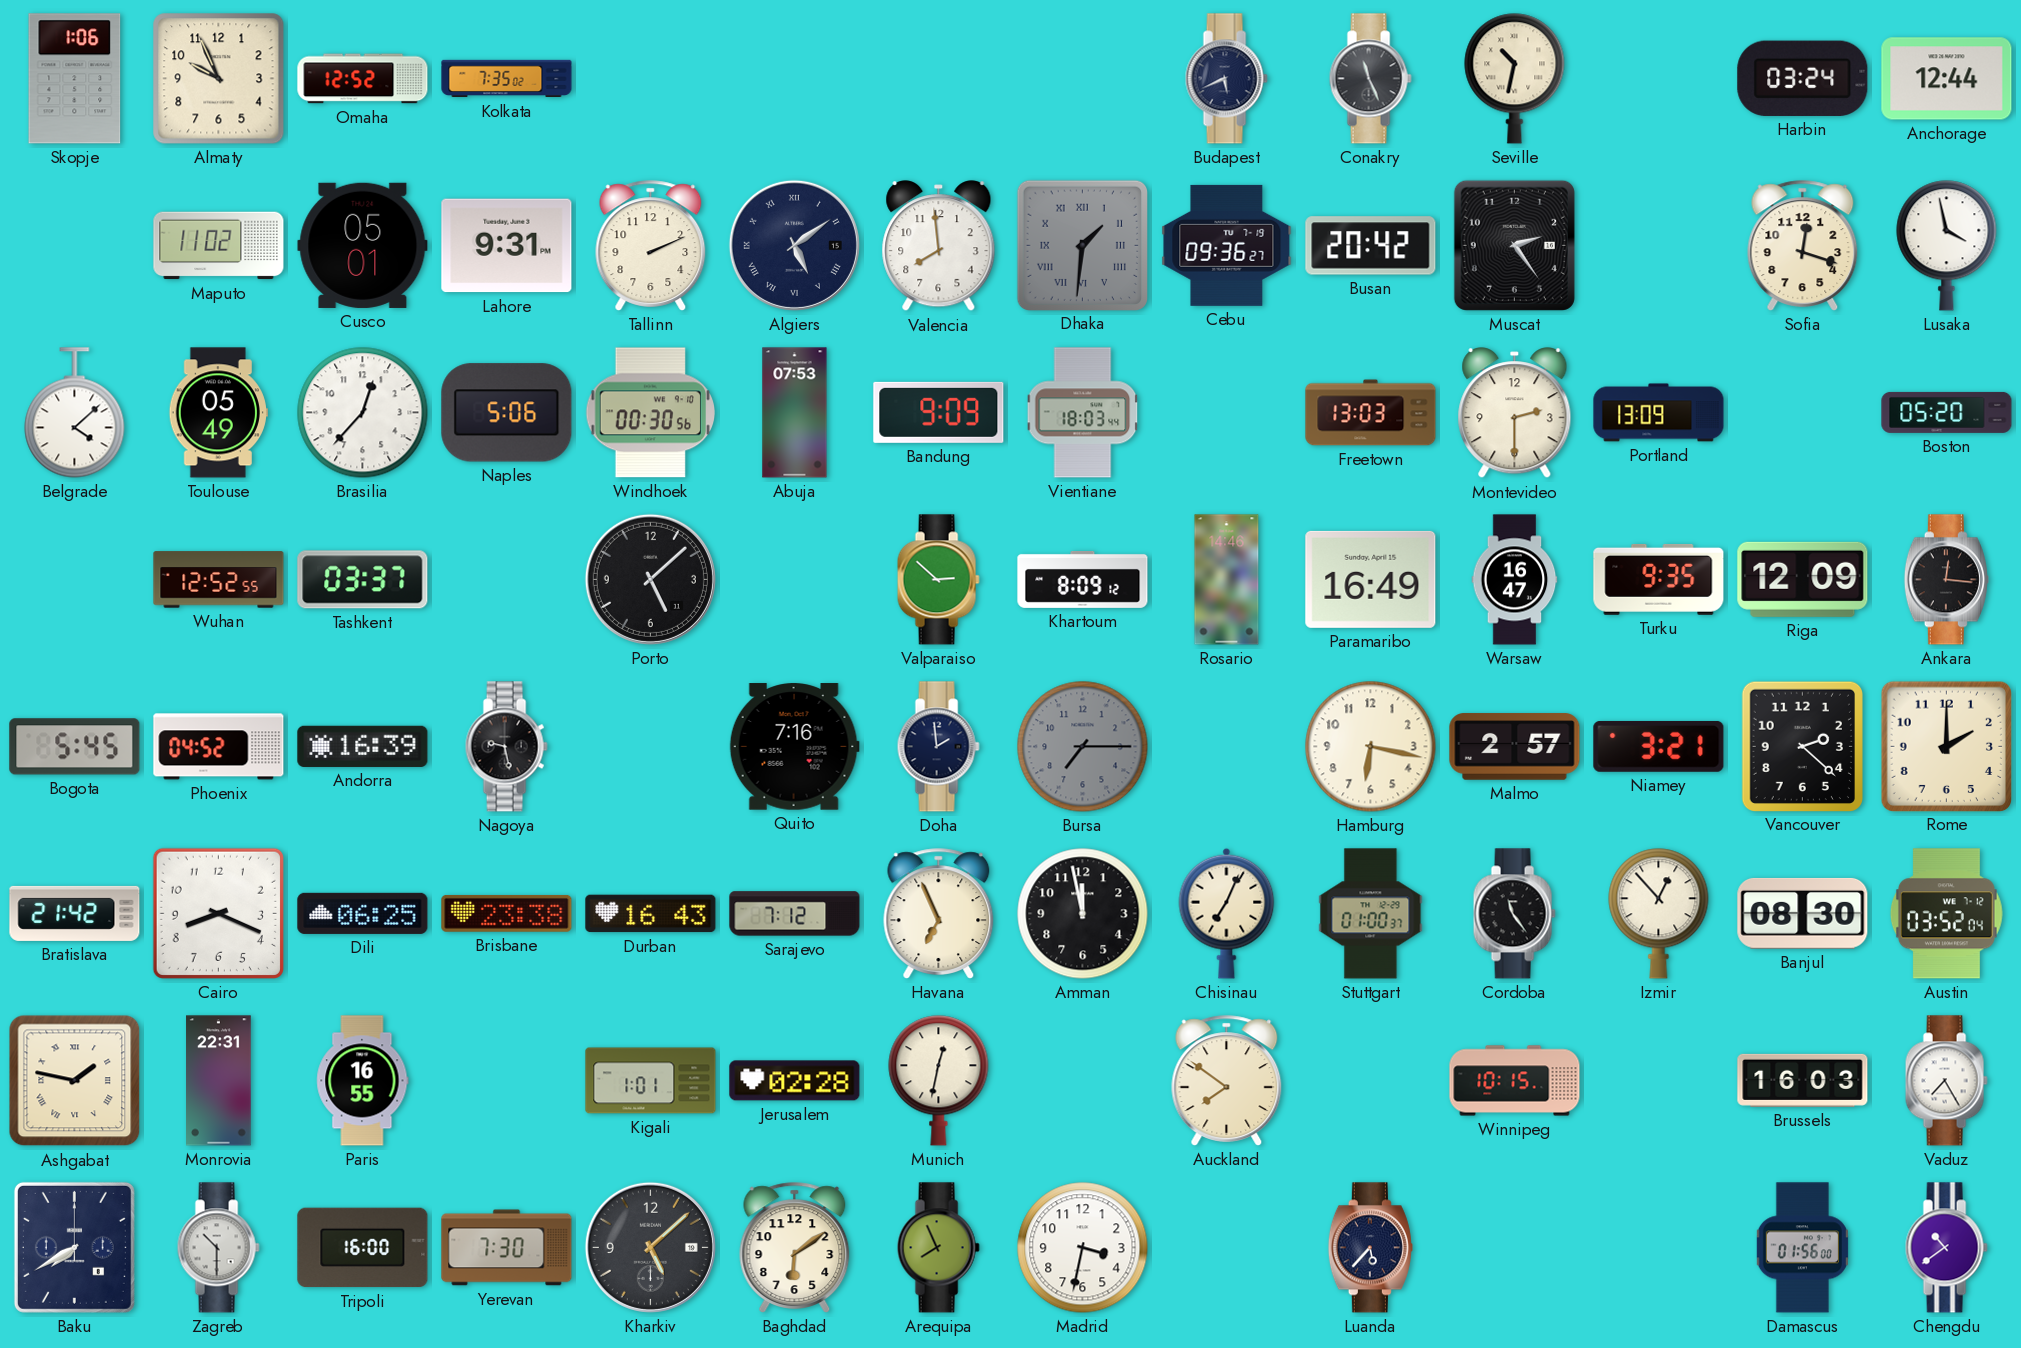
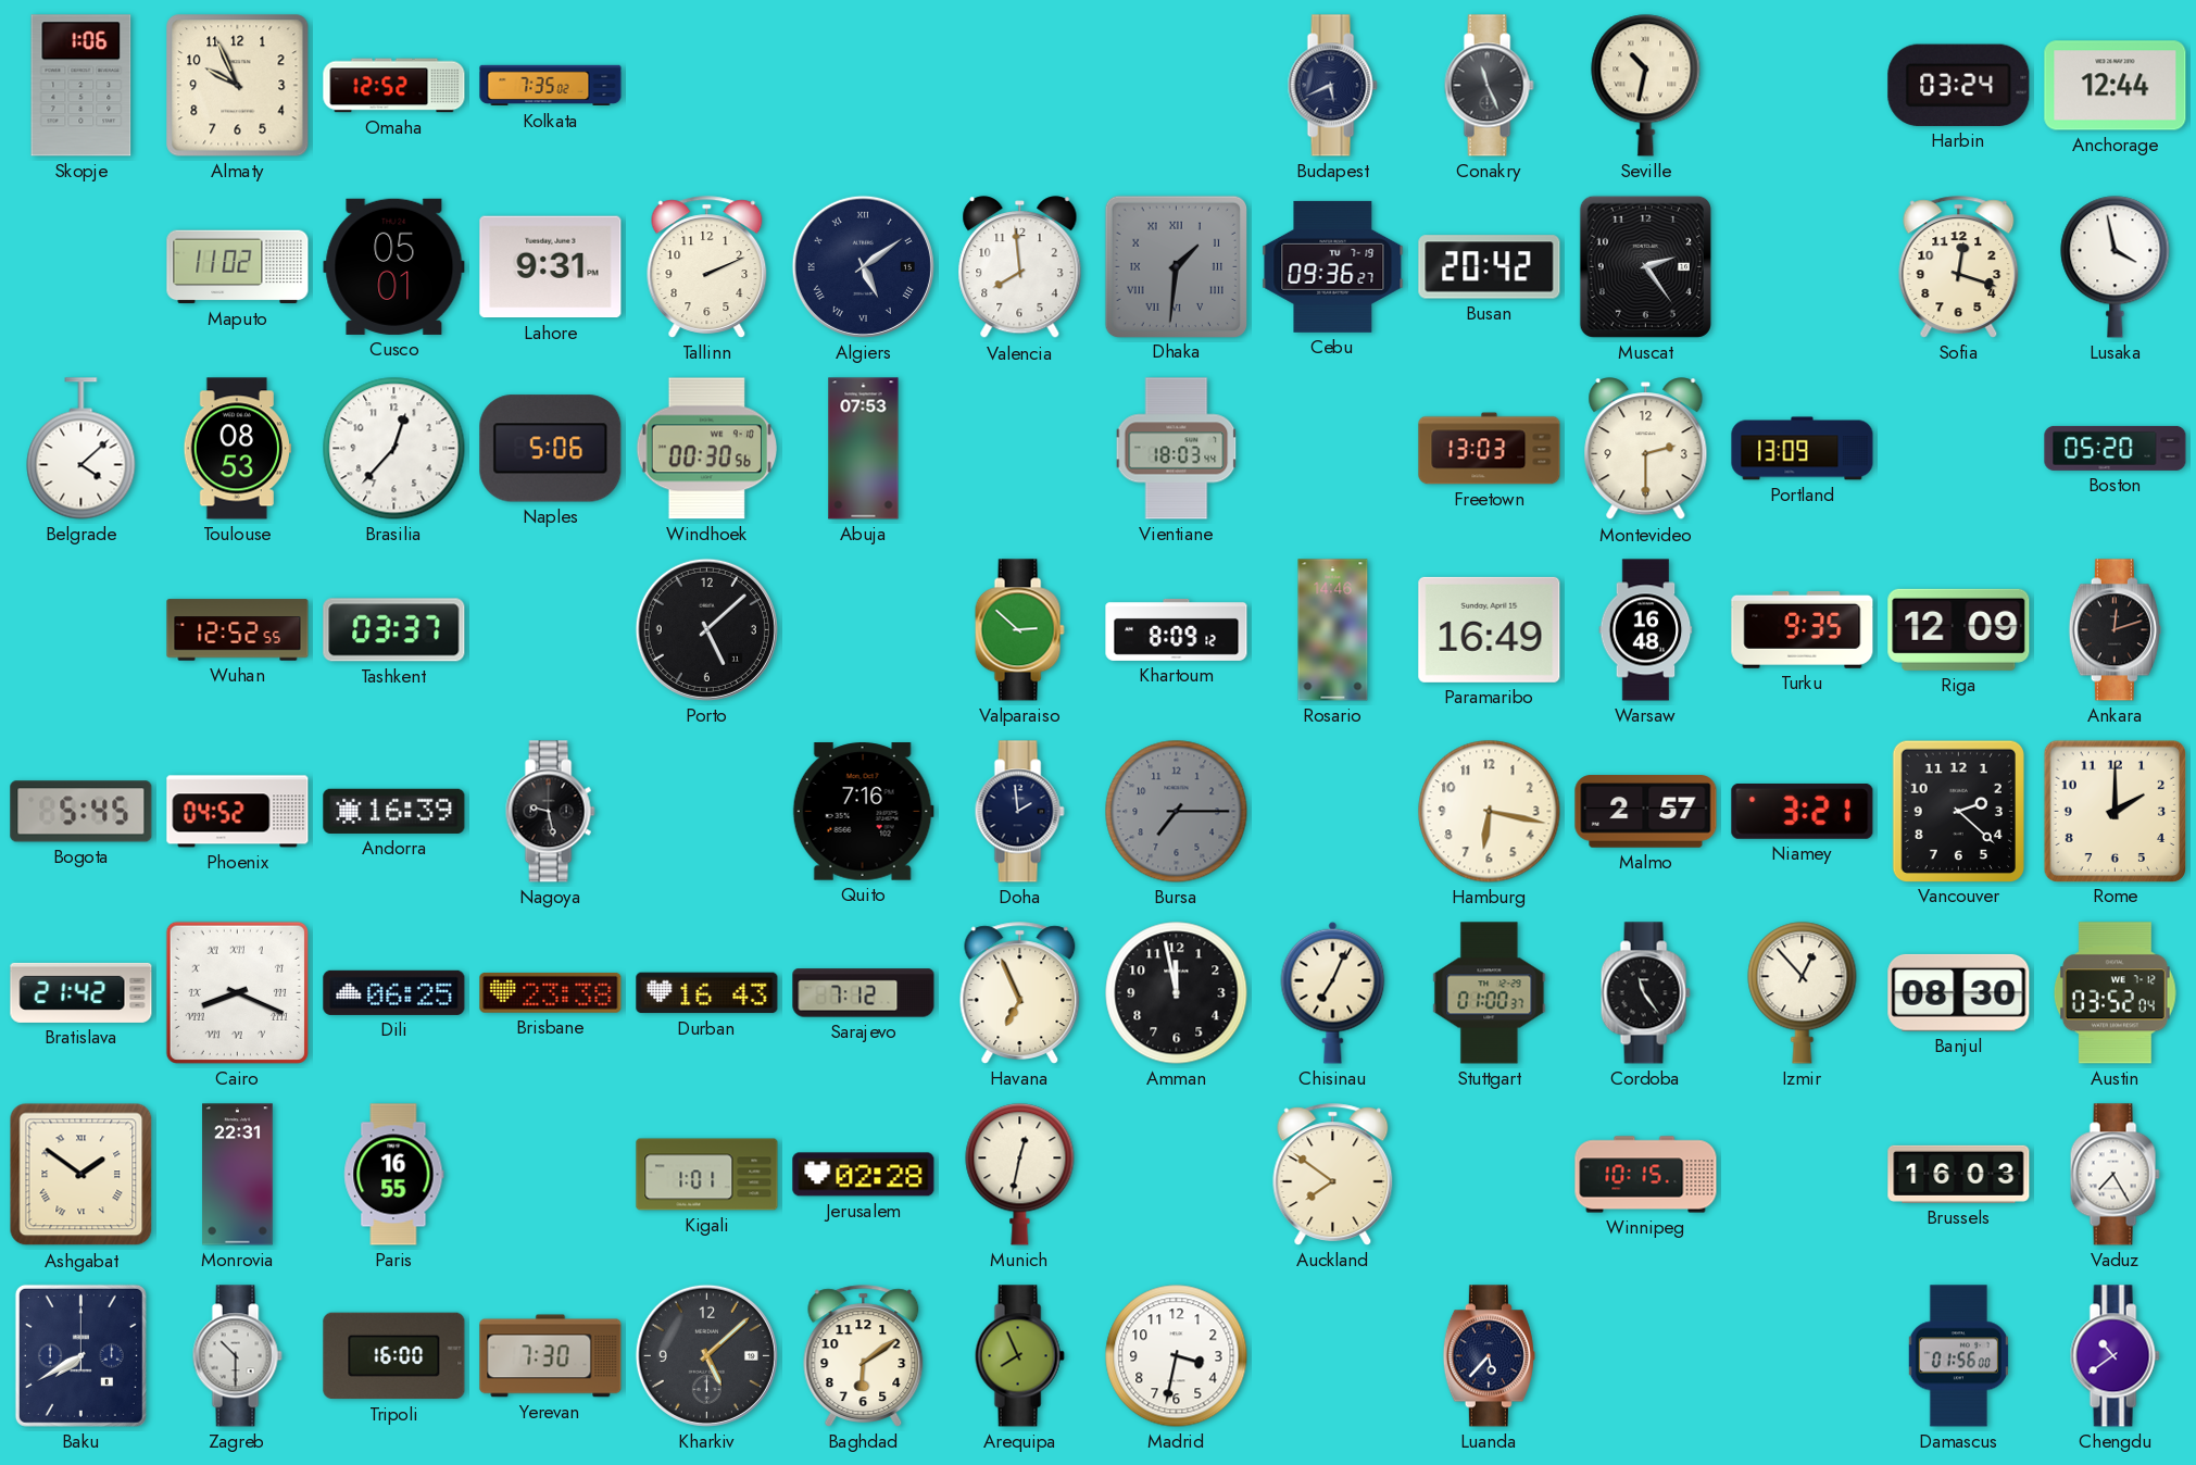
Toulouse: 05:49 -> 08:53
Bandung: 9:09 -> none
Warsaw: 16:47 -> 16:48
Ankara: 12:16 -> 12:12
Cairo numerals: Arabic -> Roman
Ashgabat: 1:47 -> 1:51
